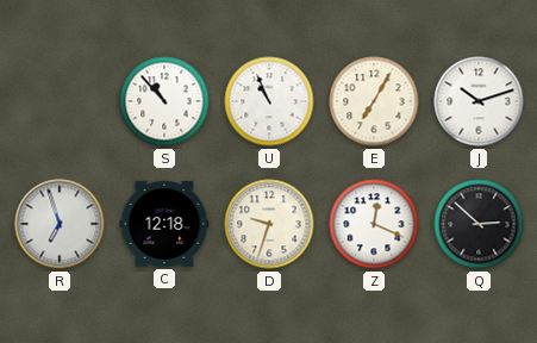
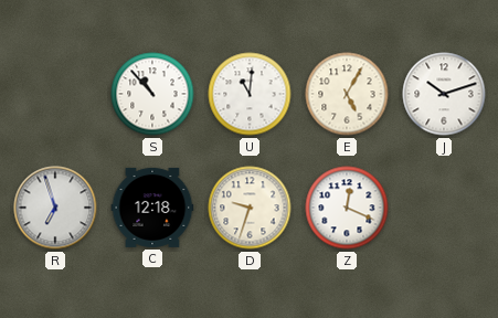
U: 10:56 -> 11:01
E: 7:05 -> 5:05
Q: 2:52 -> none
